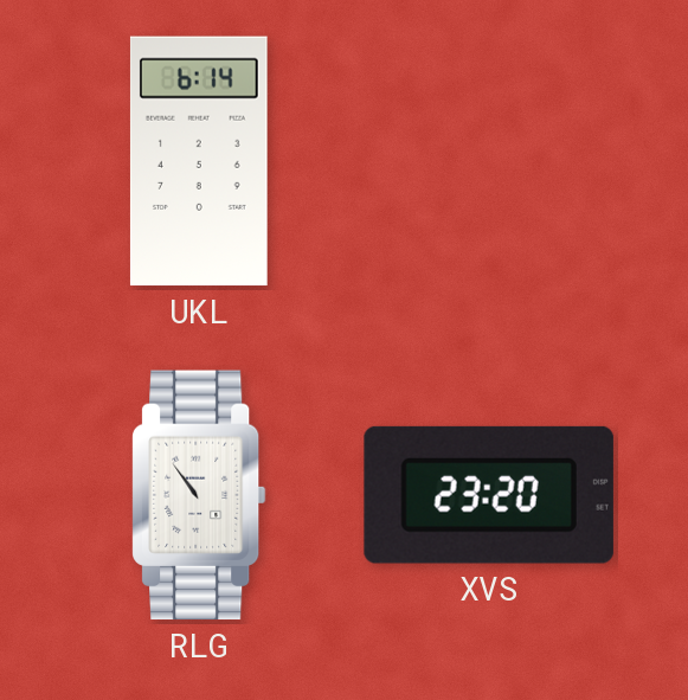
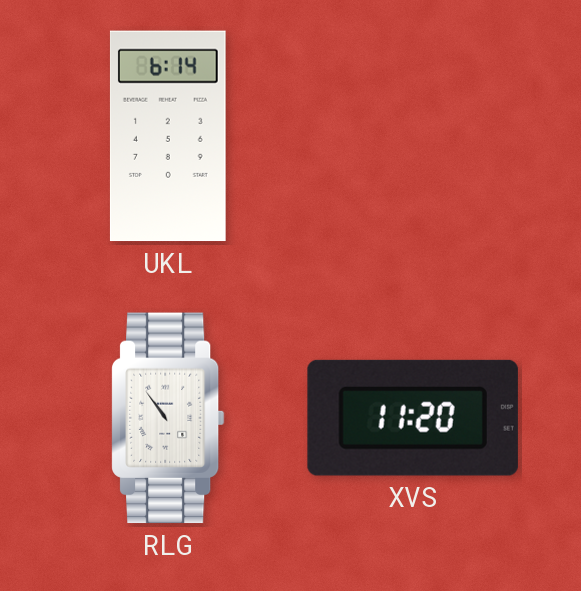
XVS: 23:20 -> 11:20
